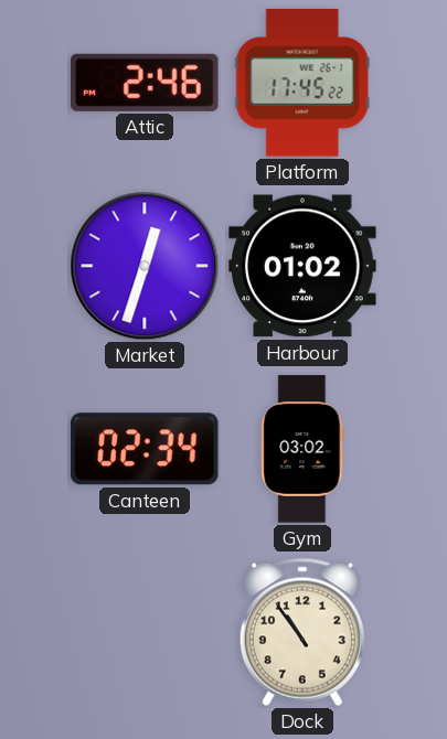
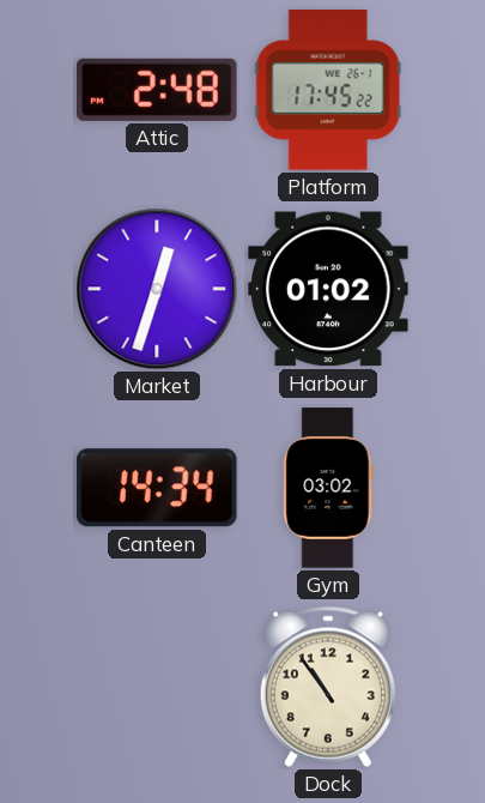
Attic: 2:46 -> 2:48
Canteen: 02:34 -> 14:34
